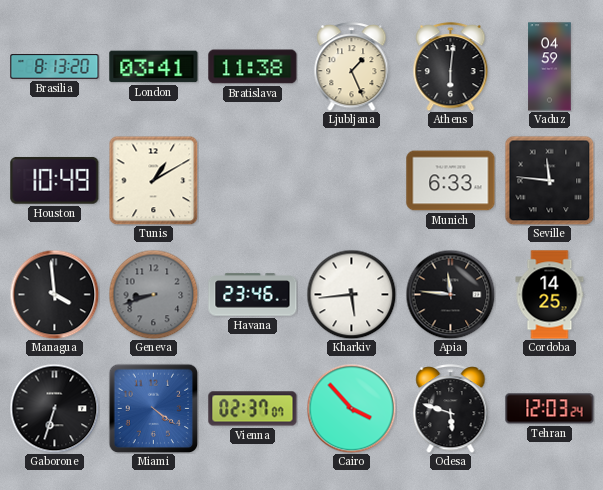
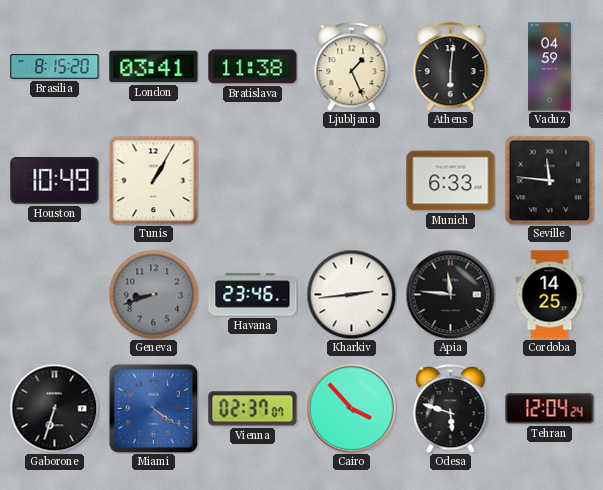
Brasilia: 8:13 -> 8:15
Tunis: 1:10 -> 1:05
Managua: 3:59 -> none
Kharkiv: 5:44 -> 2:44
Tehran: 12:03 -> 12:04
